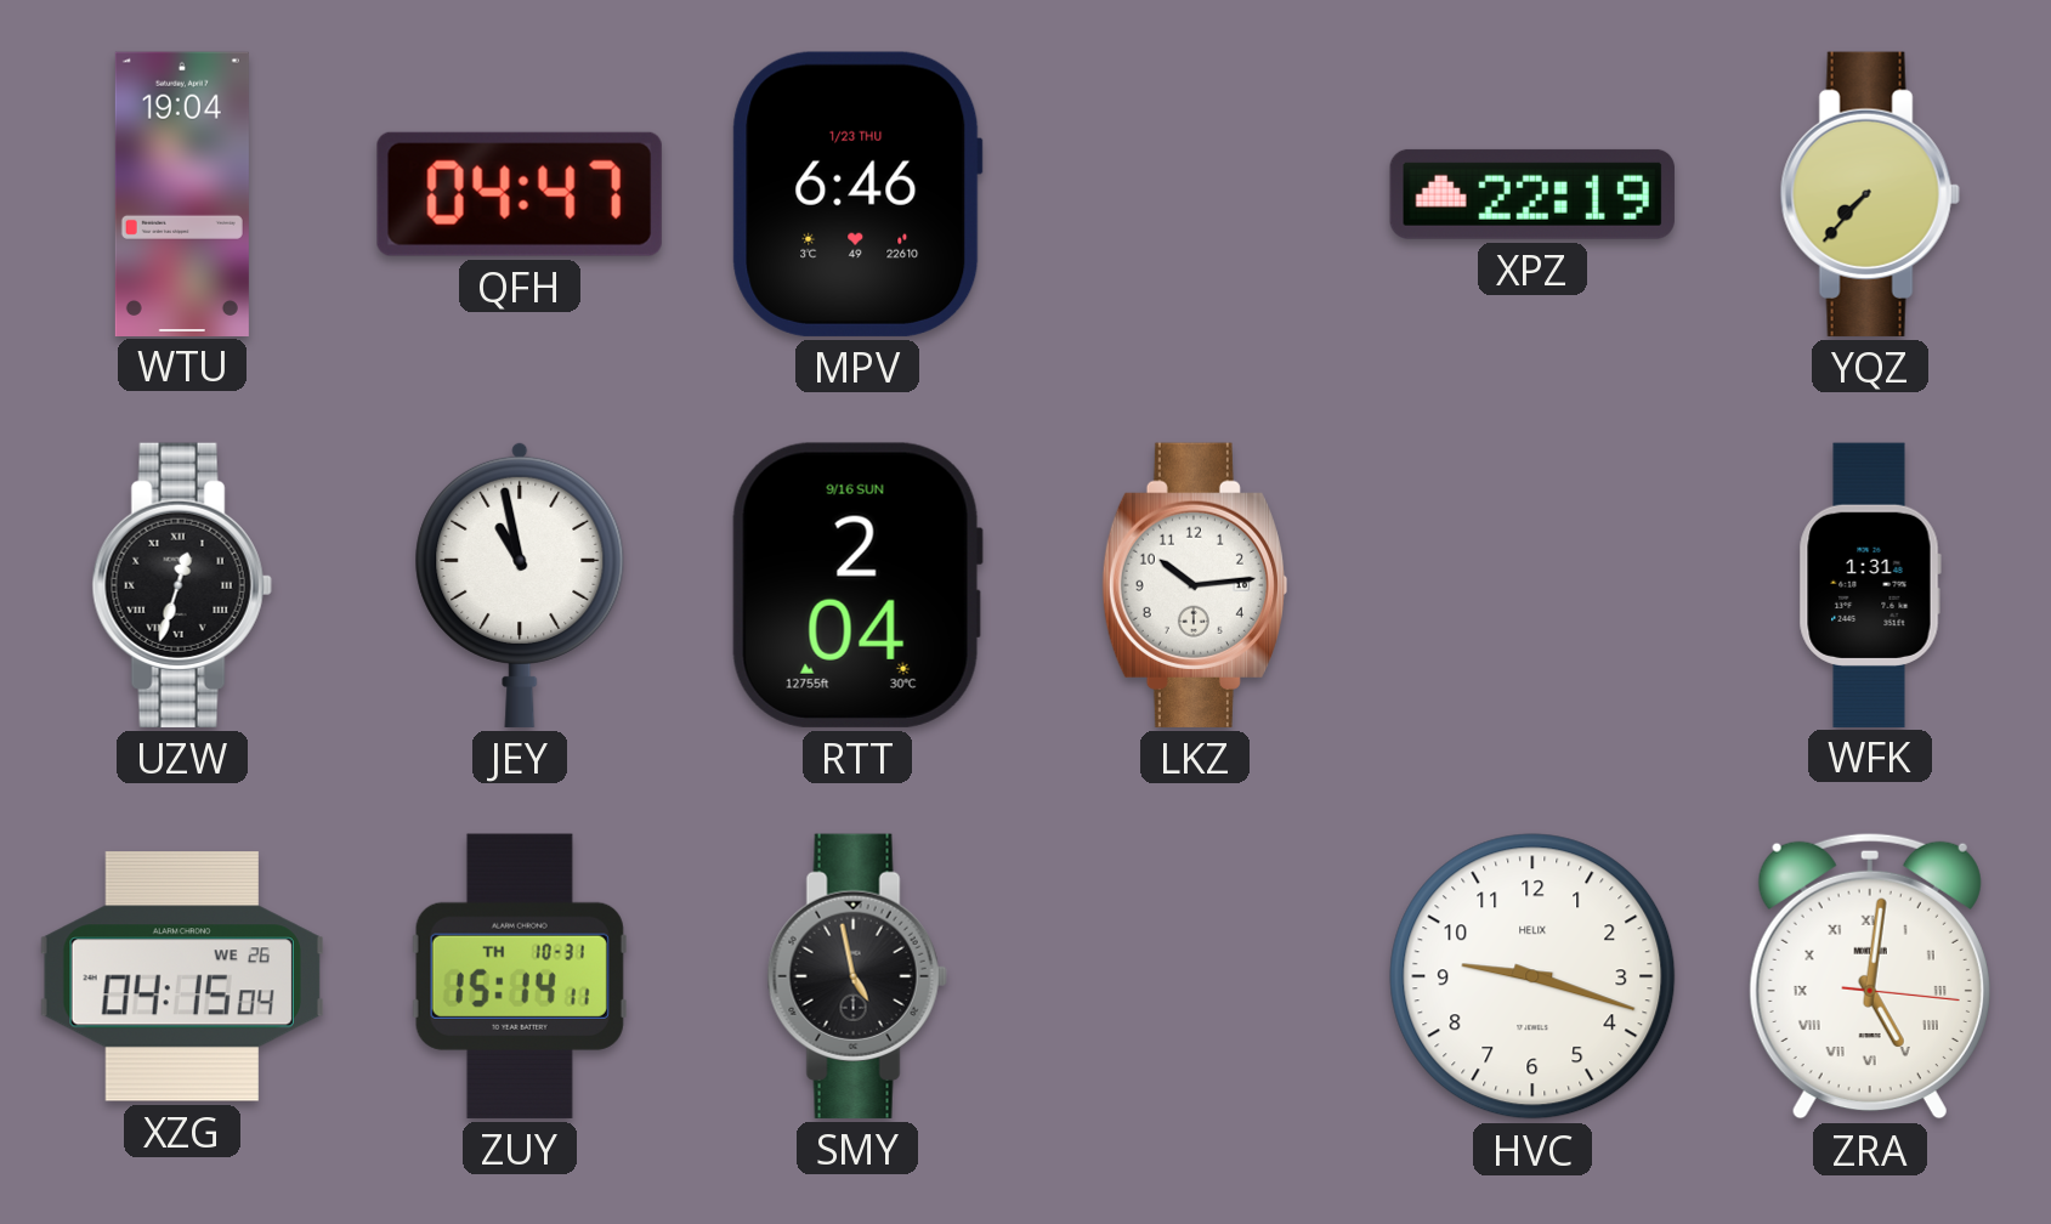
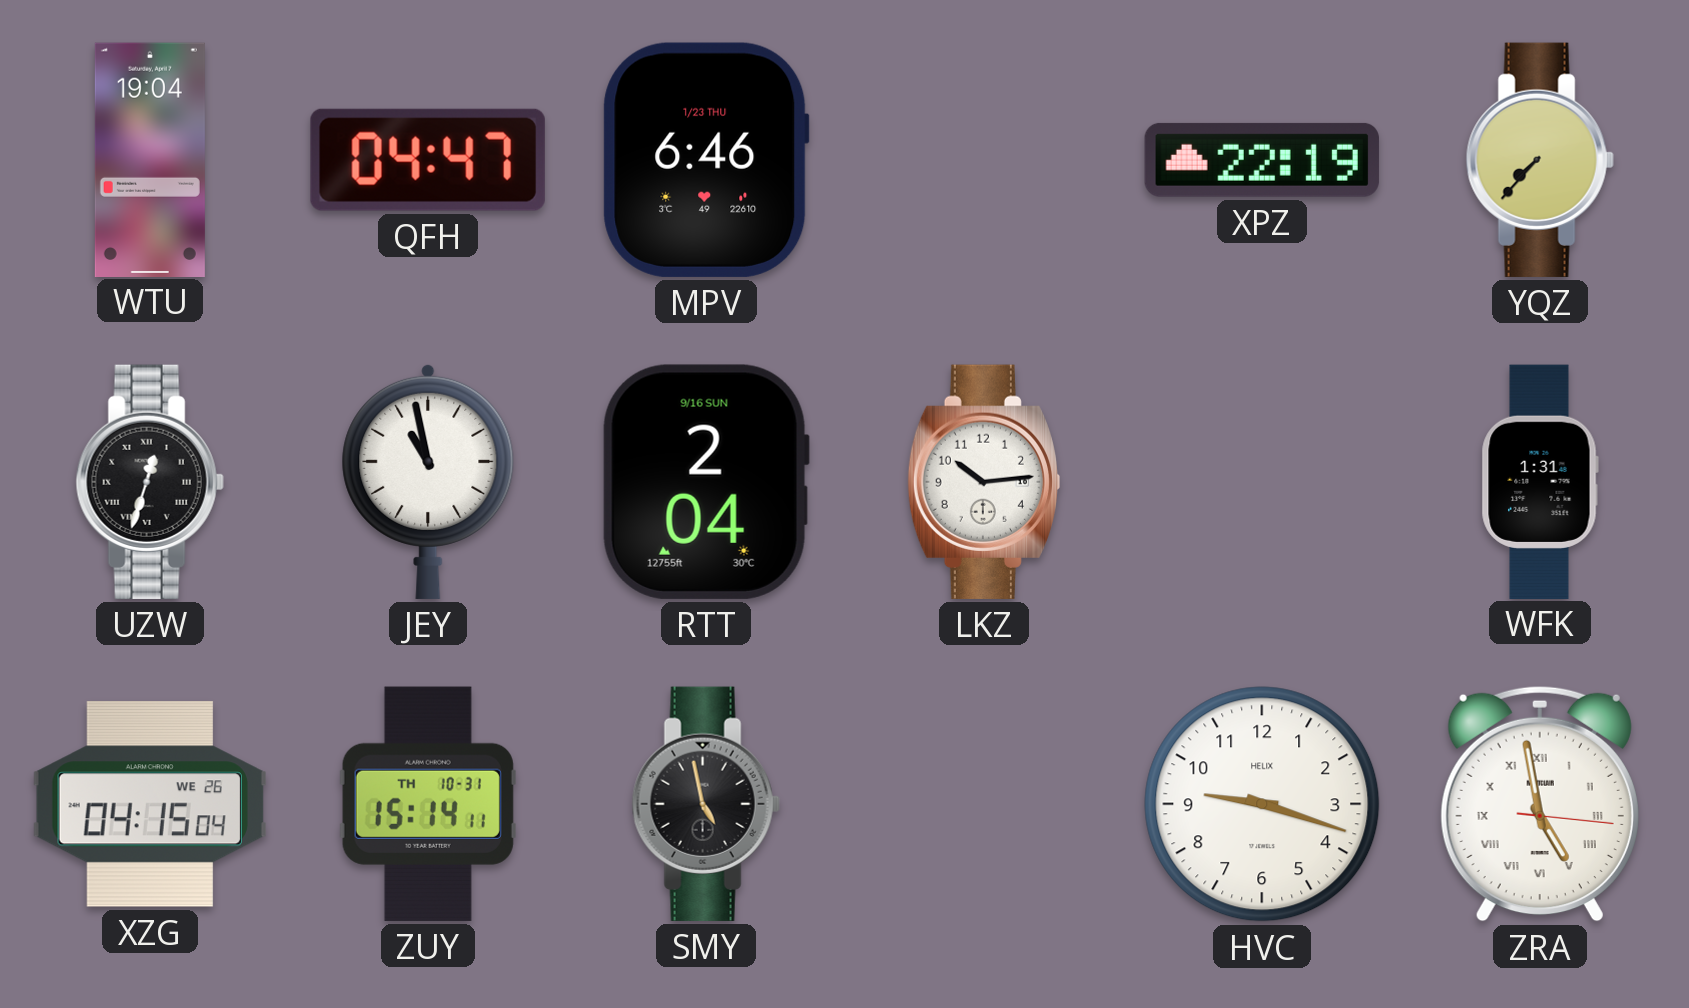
ZRA: 5:01 -> 4:58
